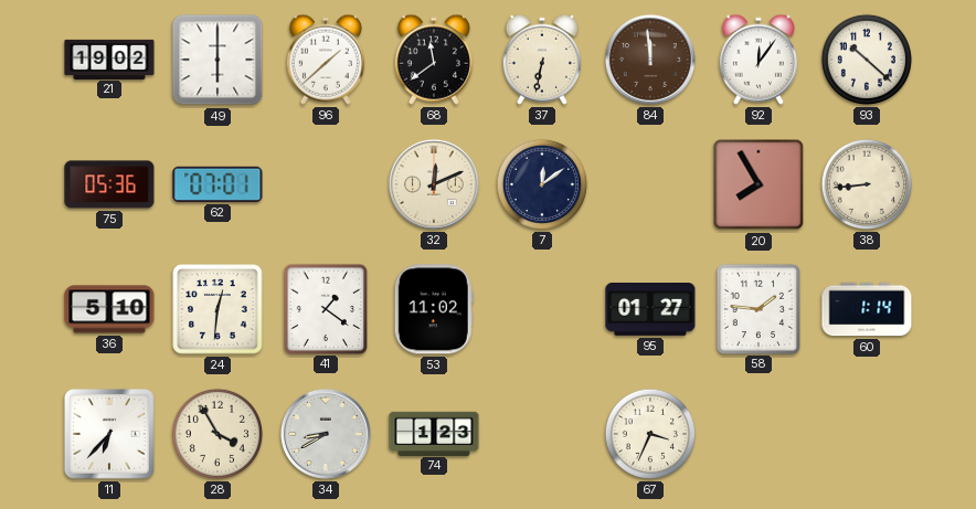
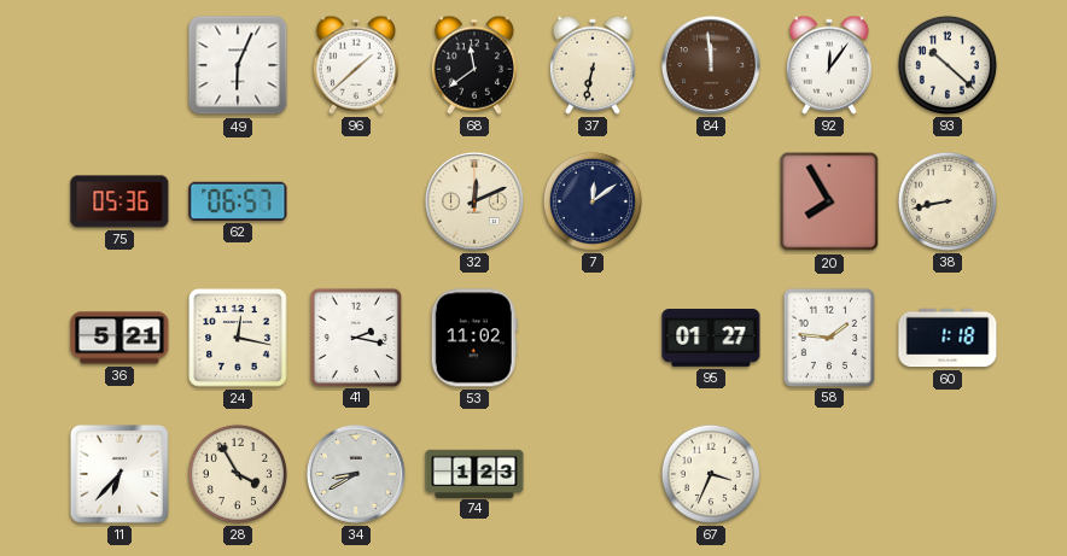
21: 19:02 -> none
49: 6:00 -> 6:04
62: 07:01 -> 06:57
38: 8:44 -> 8:43
36: 5:10 -> 5:21
24: 12:31 -> 12:17
41: 1:21 -> 2:17
60: 1:14 -> 1:18
